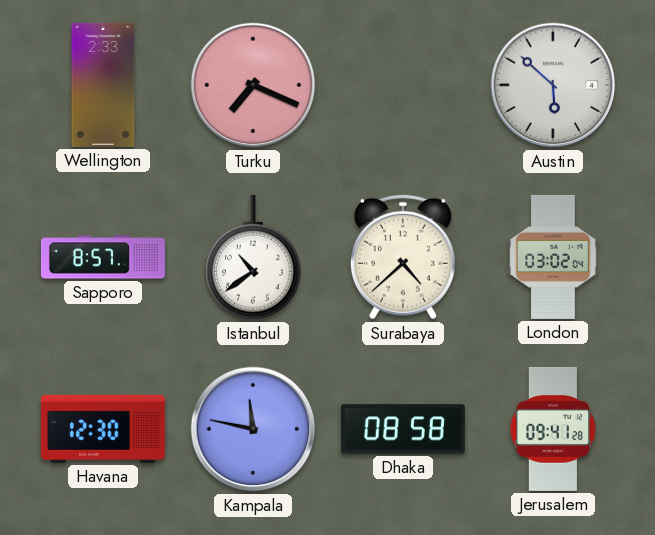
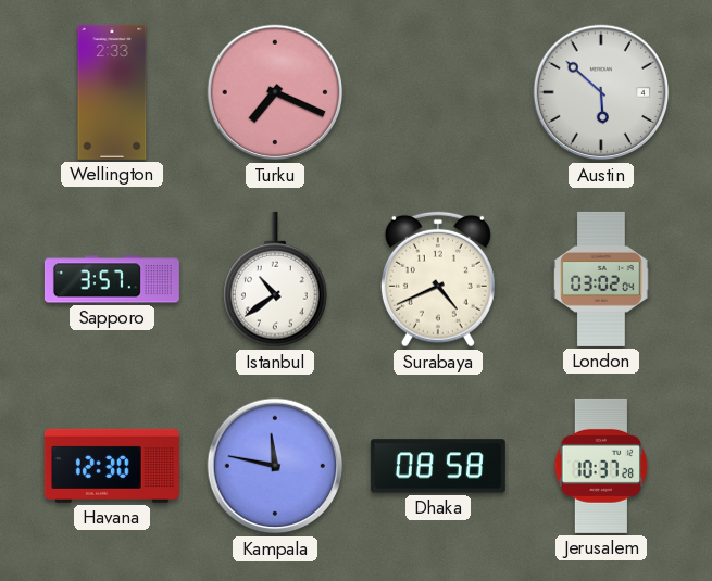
Sapporo: 8:57 -> 3:57
Surabaya: 4:38 -> 4:41
Jerusalem: 09:41 -> 10:37
